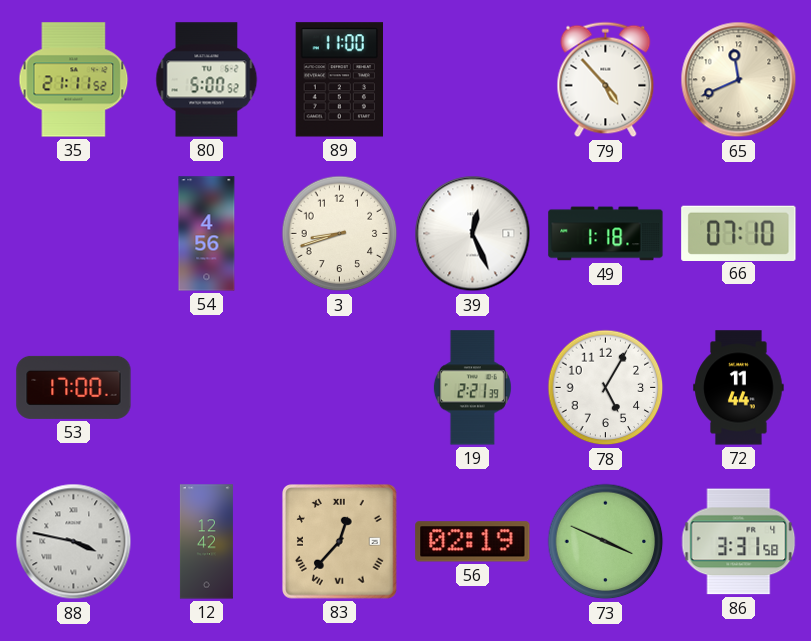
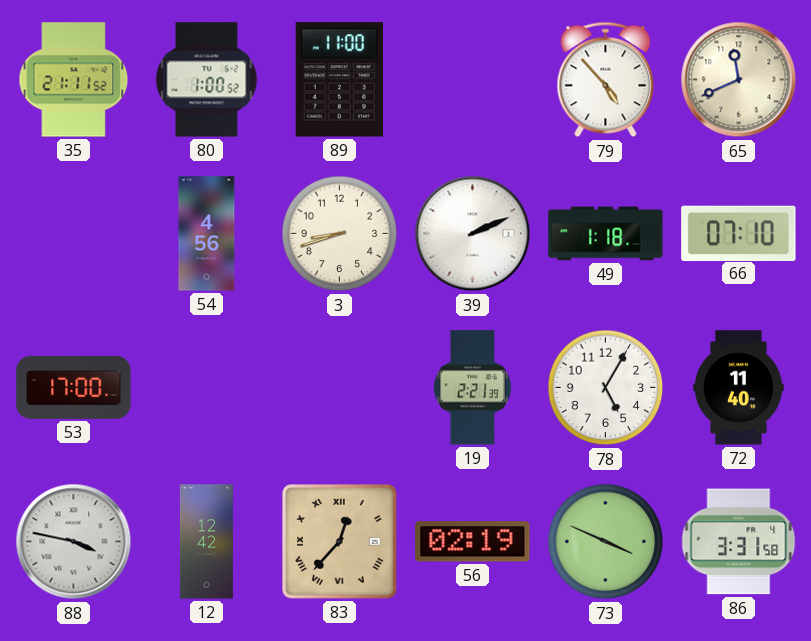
80: 5:00 -> 1:00
39: 12:26 -> 2:11
72: 11:44 -> 11:40
